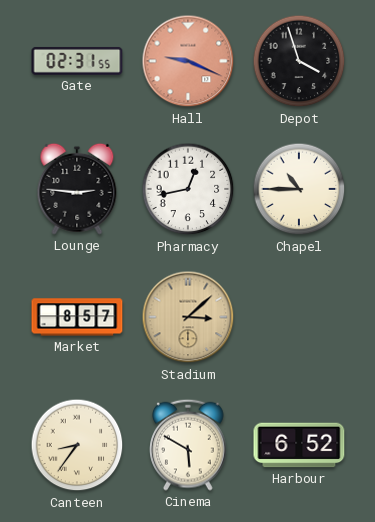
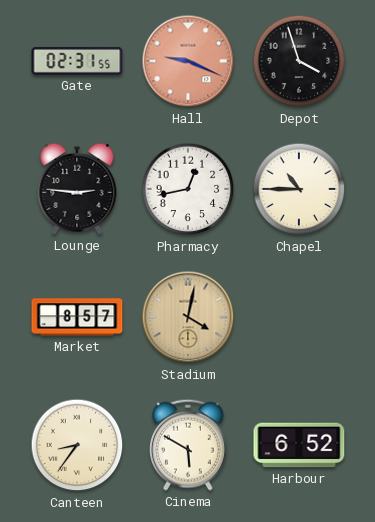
Stadium: 3:08 -> 4:02
